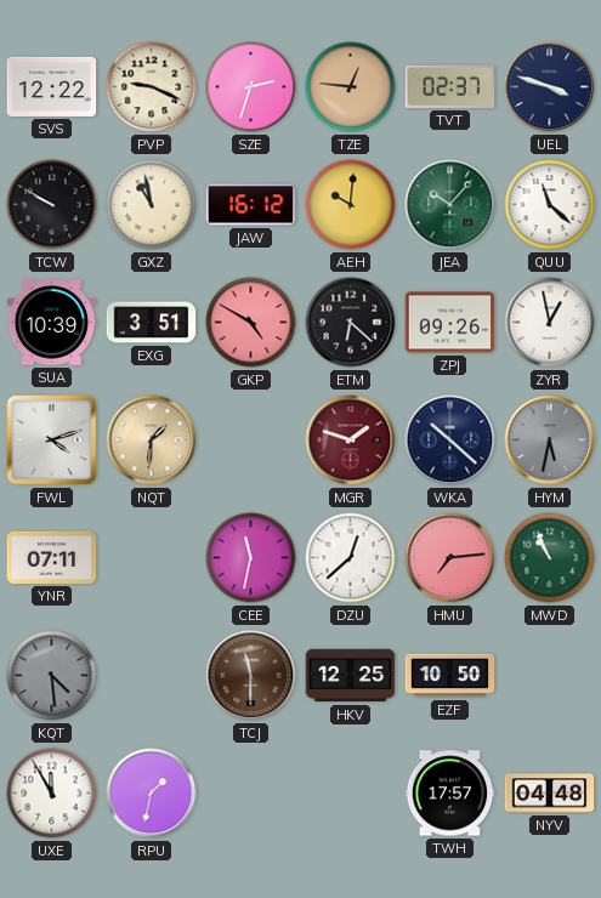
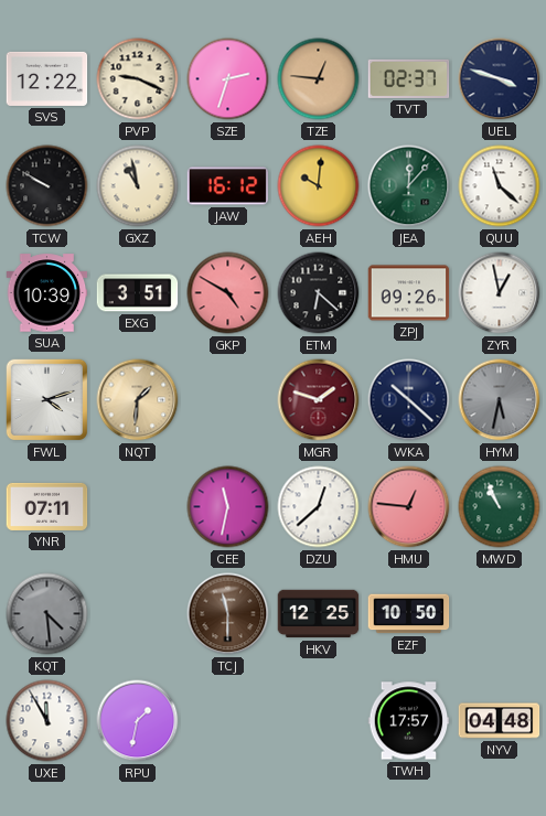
JEA: 10:07 -> 12:07
HMU: 7:14 -> 12:46
